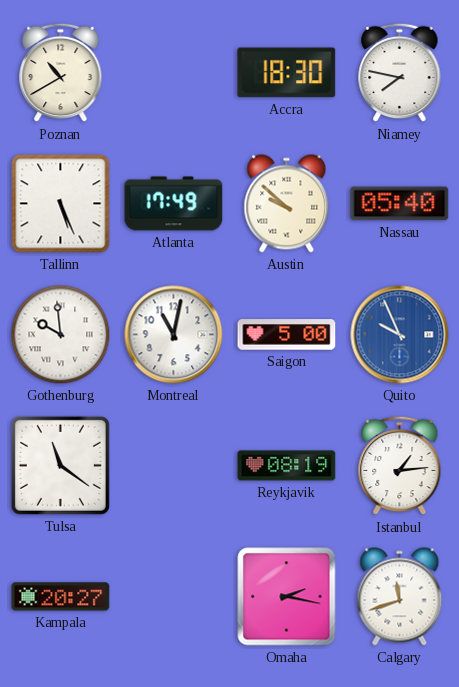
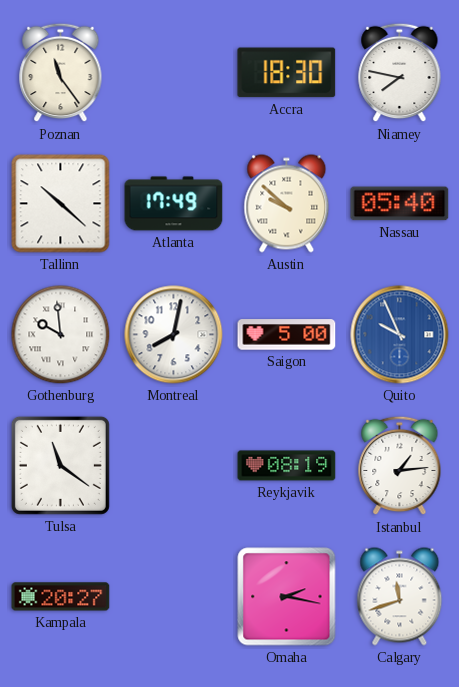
Poznan: 10:40 -> 11:24
Tallinn: 5:26 -> 10:22
Montreal: 11:02 -> 8:02
